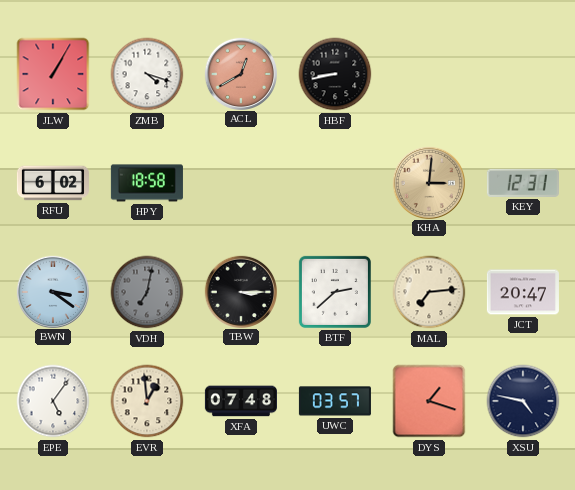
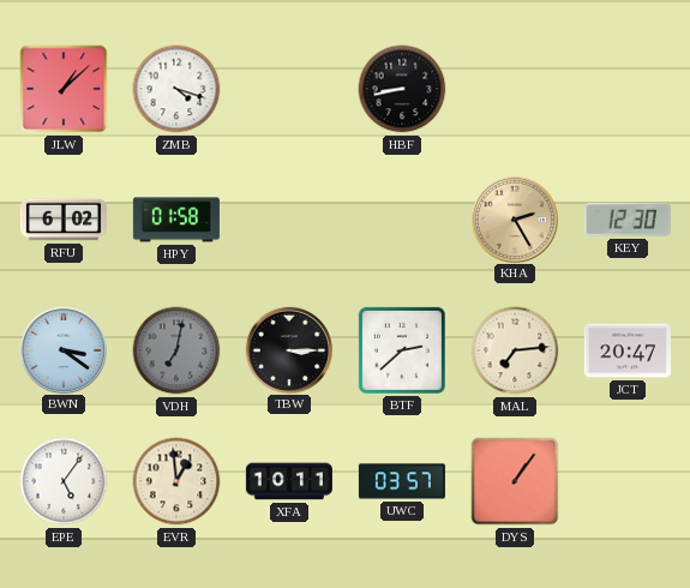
JLW: 1:05 -> 1:08
ACL: 12:40 -> none
HPY: 18:58 -> 01:58
KHA: 3:01 -> 2:25
KEY: 12:31 -> 12:30
XFA: 07:48 -> 10:11
DYS: 1:18 -> 1:06
XSU: 4:47 -> none
